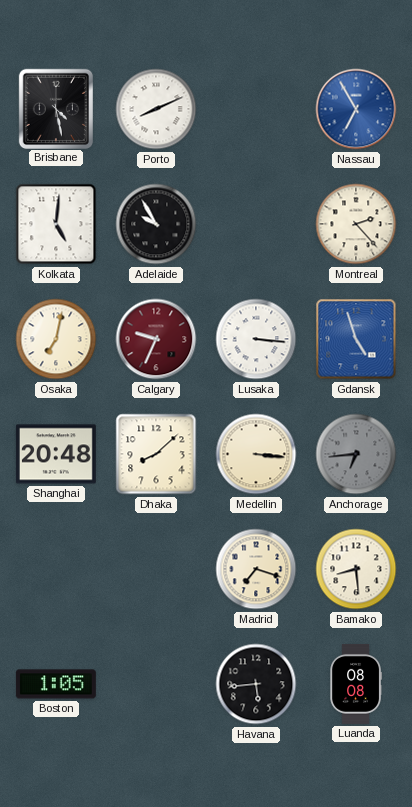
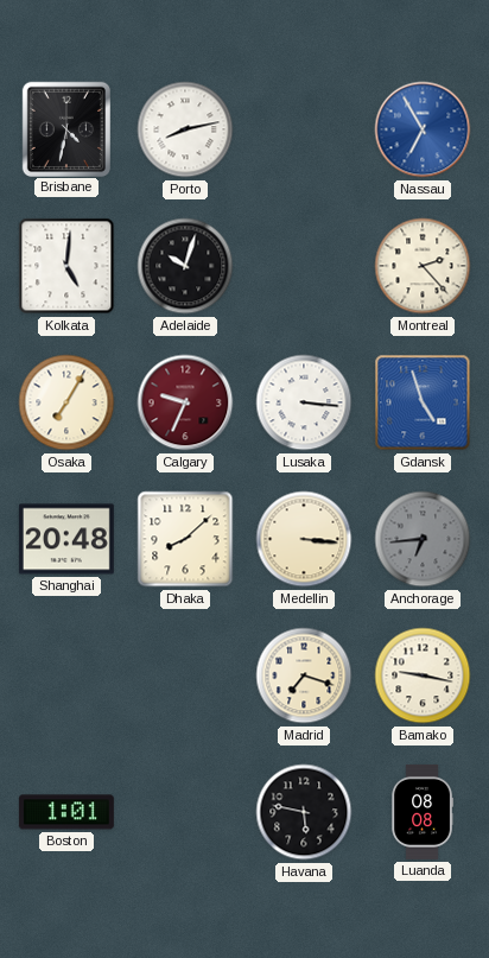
Brisbane: 4:28 -> 4:32
Porto: 8:11 -> 8:13
Adelaide: 9:55 -> 10:03
Osaka: 7:02 -> 7:05
Bamako: 8:29 -> 9:17
Boston: 1:05 -> 1:01
Havana: 5:44 -> 5:47
